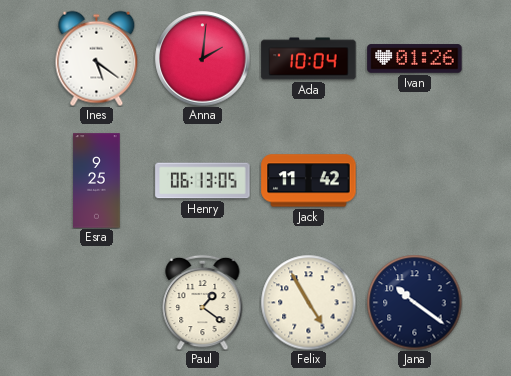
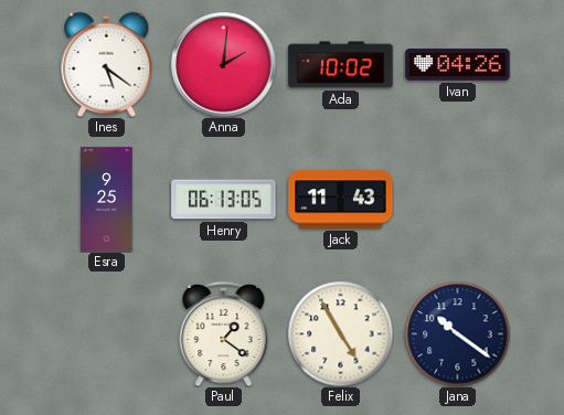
Ada: 10:04 -> 10:02
Ivan: 01:26 -> 04:26
Jack: 11:42 -> 11:43
